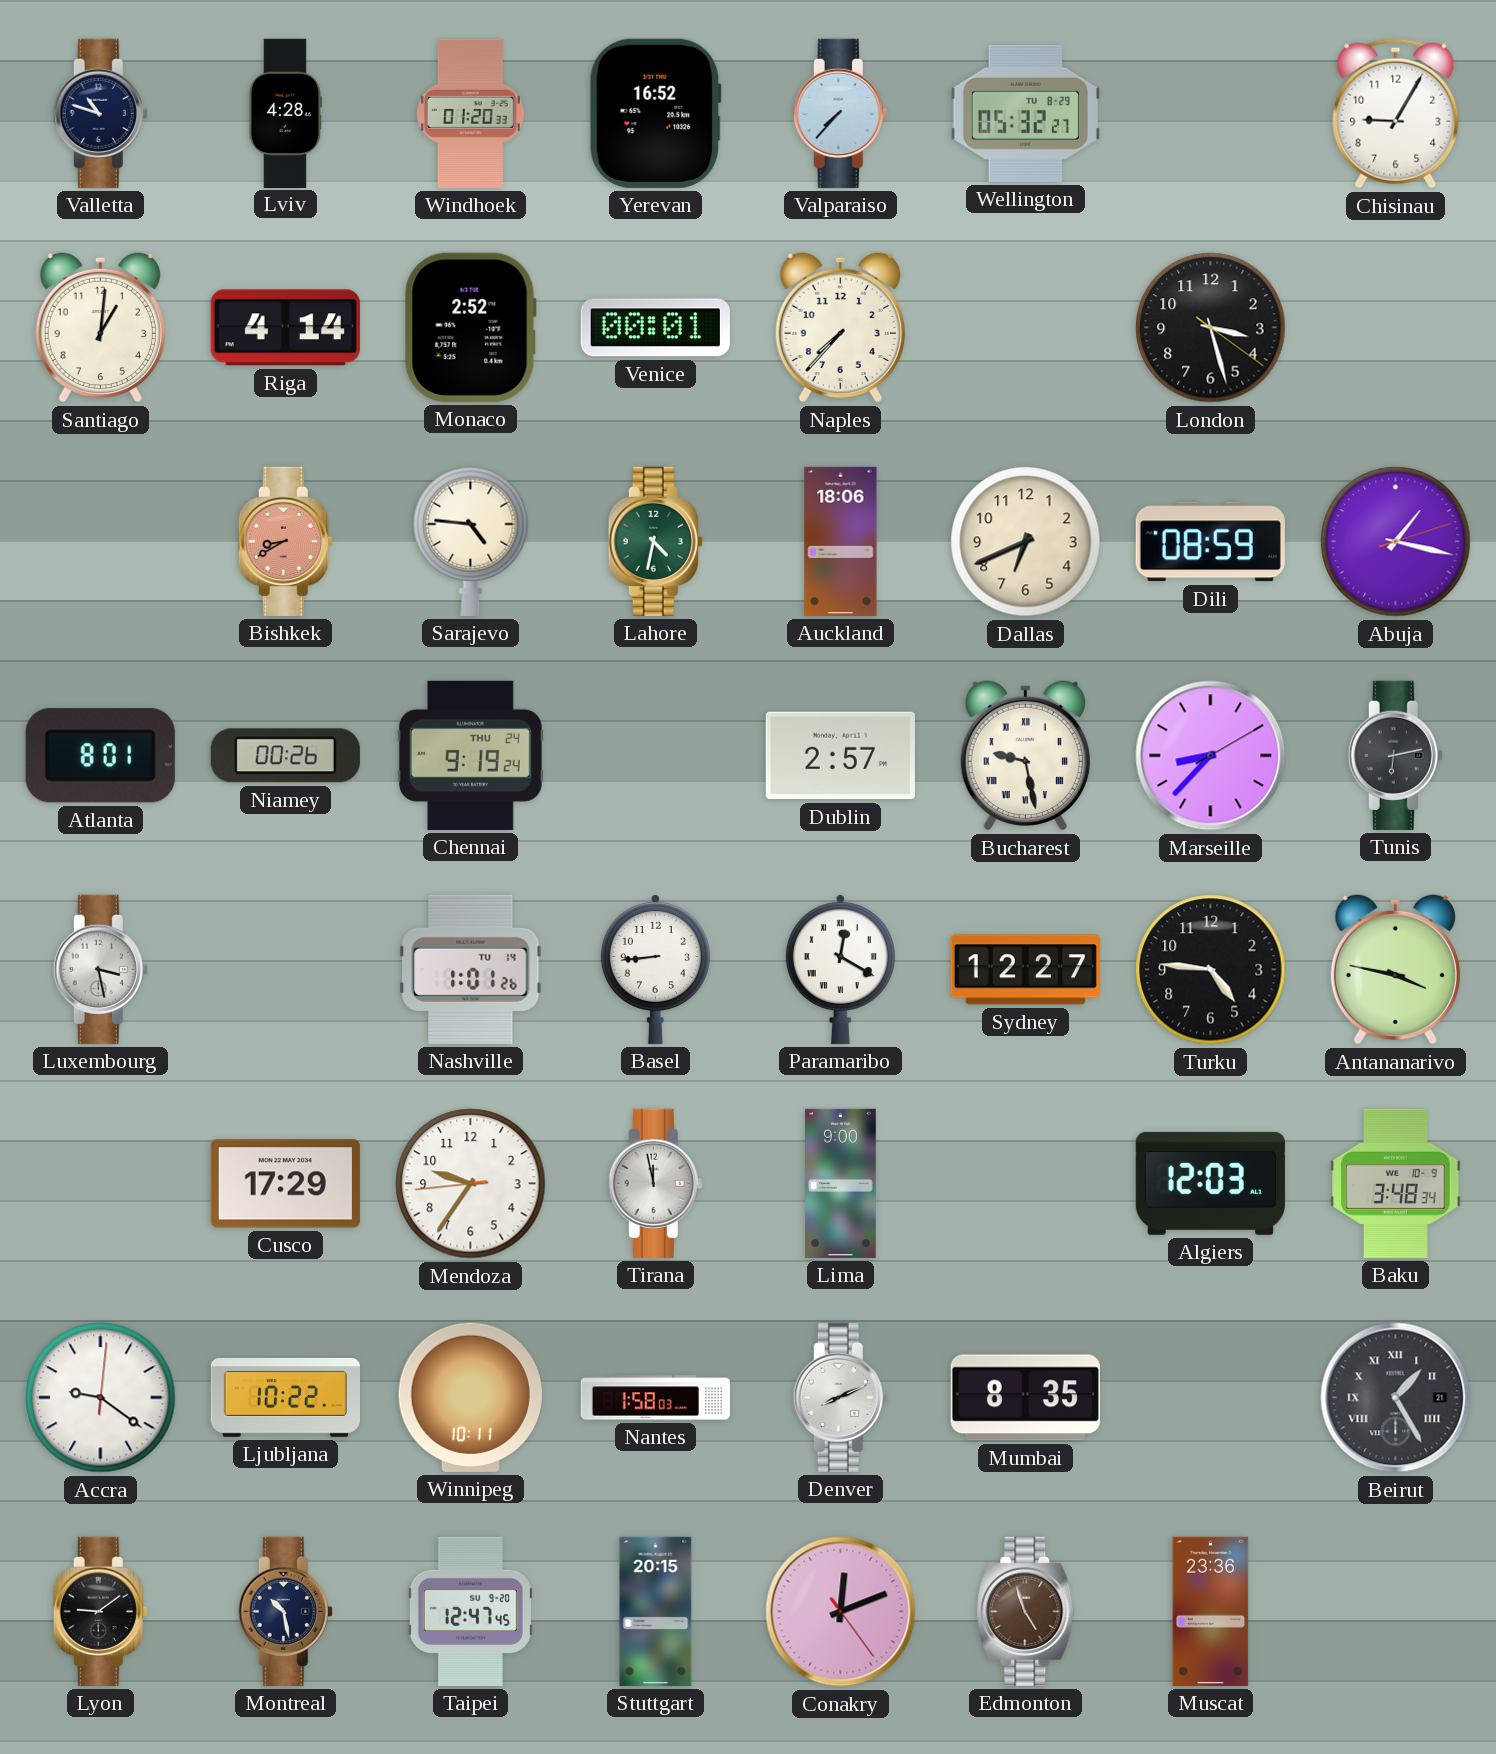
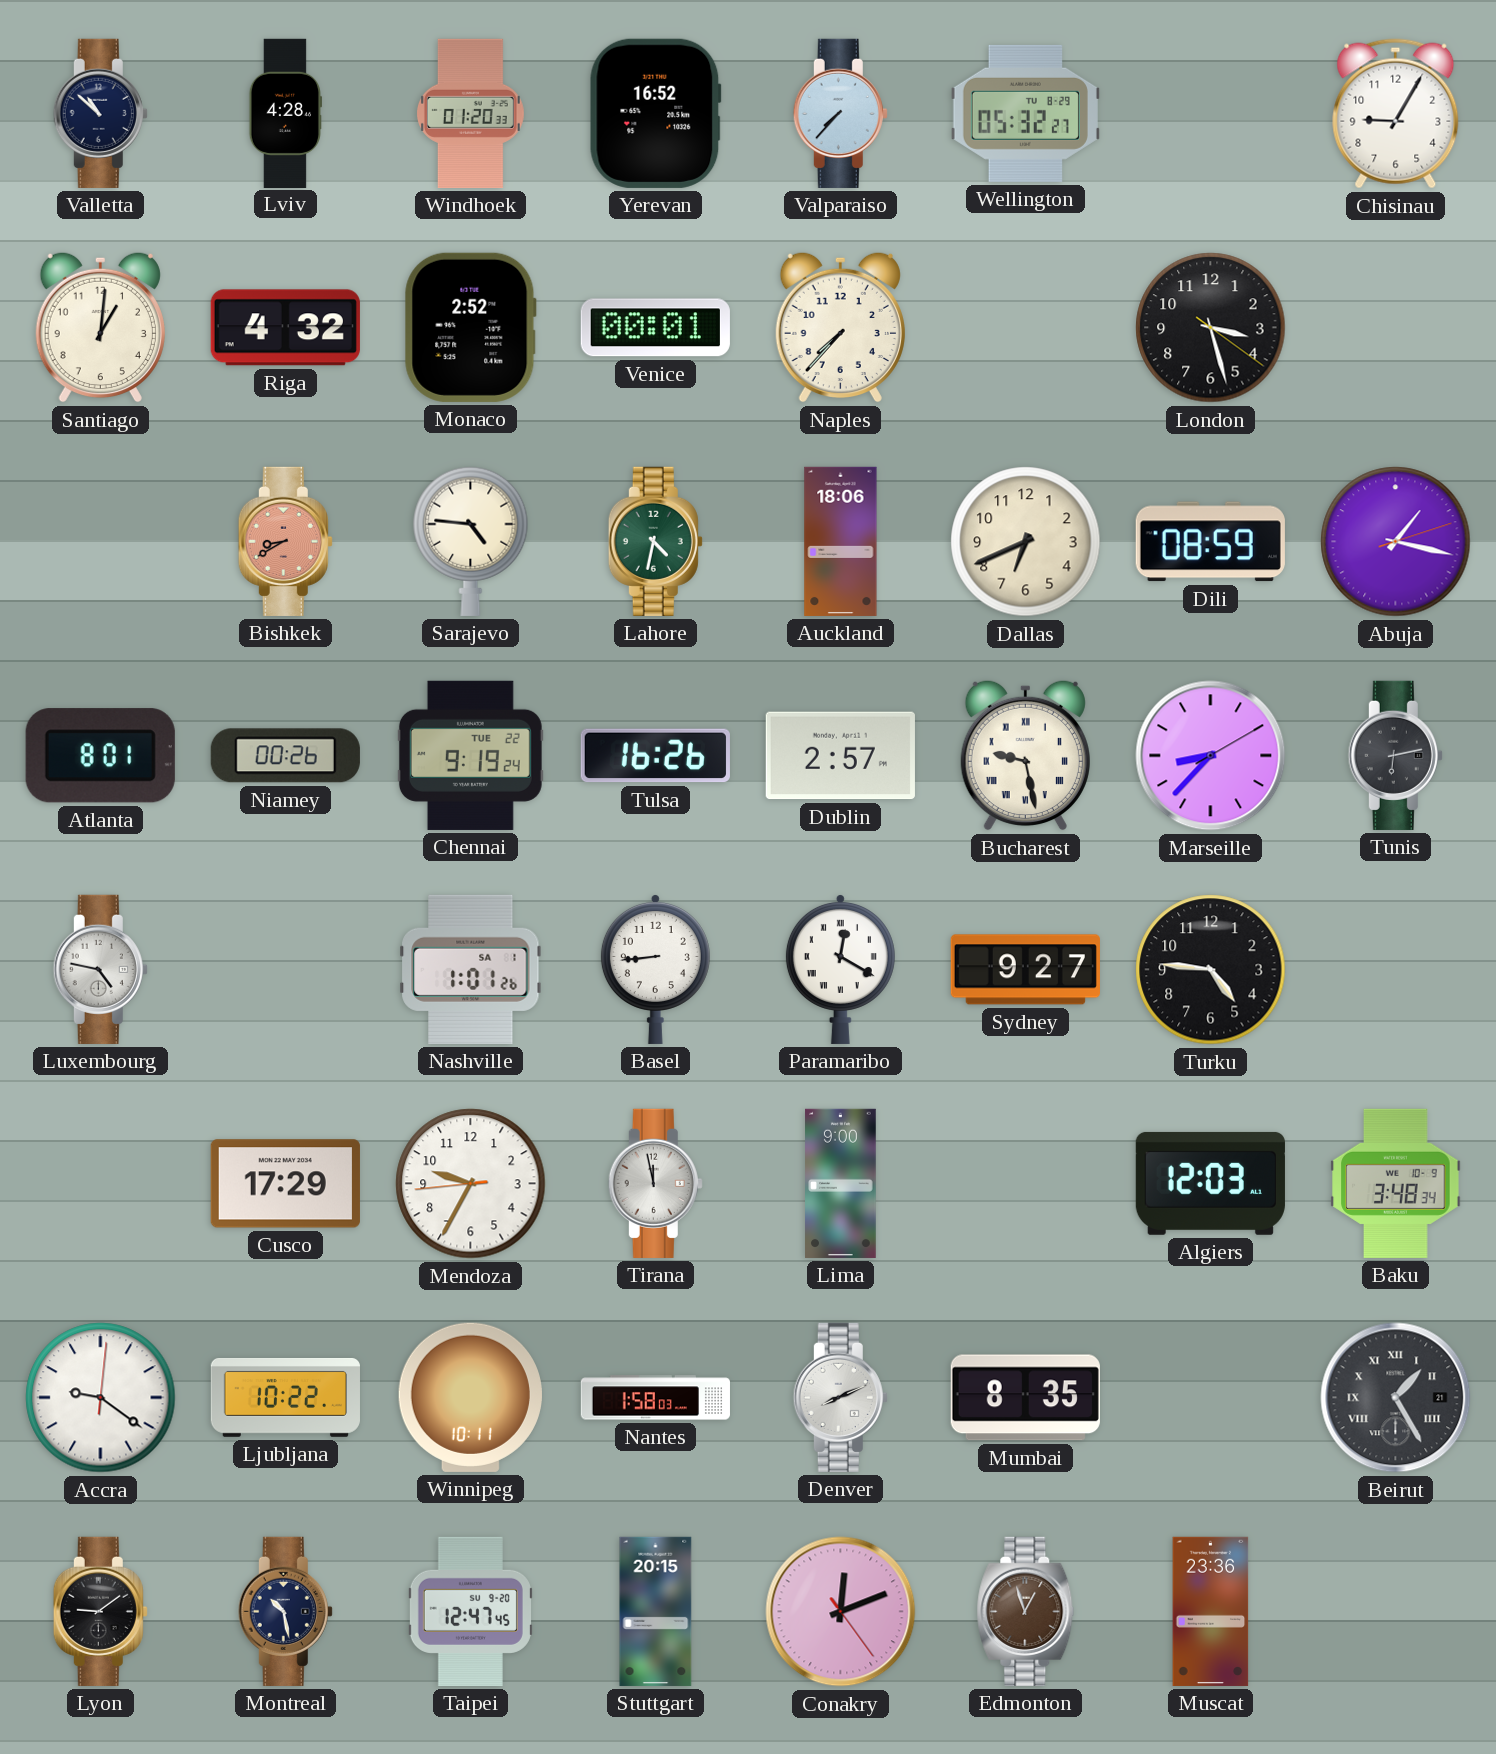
Valletta: 10:48 -> 10:52
Riga: 4:14 -> 4:32
Chennai date: THU 24 -> TUE 22
Tulsa: none -> 16:26
Luxembourg: 3:28 -> 4:47
Nashville date: TU 14 -> SA 1
Sydney: 12:27 -> 9:27
Antananarivo: 3:47 -> none
Mendoza: 9:35 -> 9:34
Edmonton: 4:57 -> 12:57
